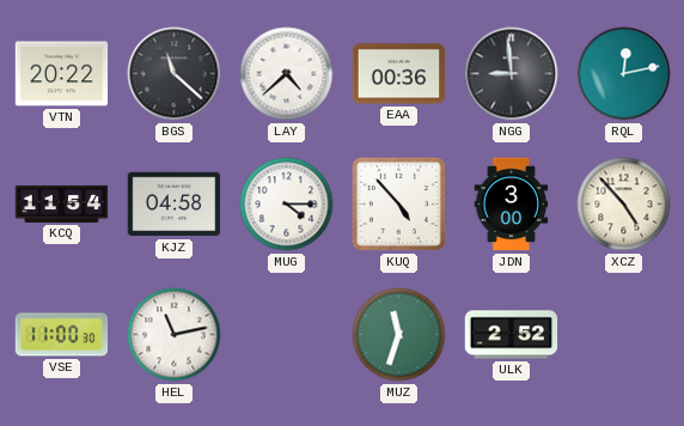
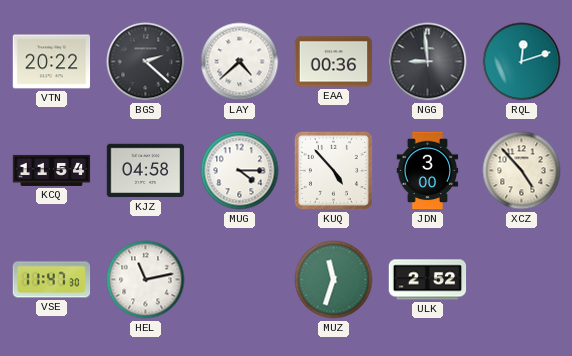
BGS: 11:22 -> 2:22
RQL: 12:13 -> 12:12
VSE: 11:00 -> 11:47
